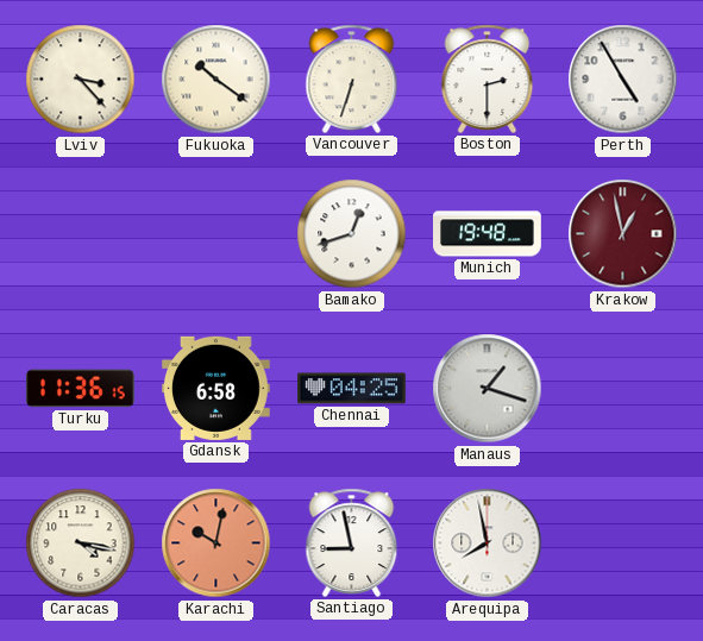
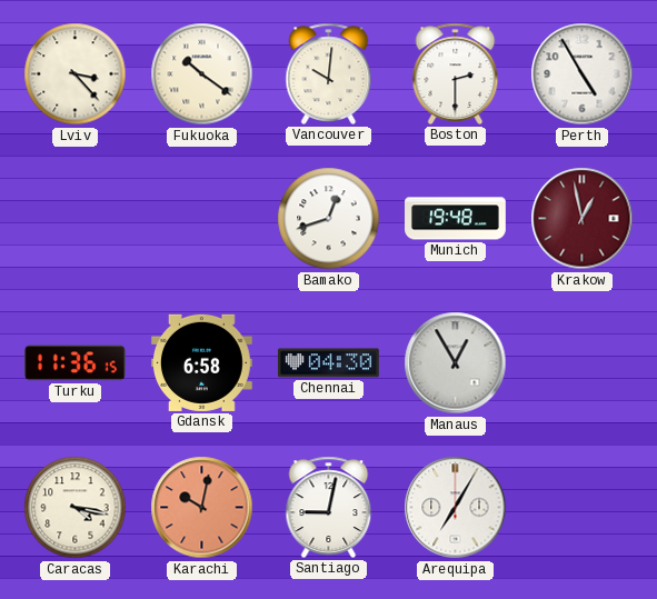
Vancouver: 6:33 -> 10:01
Chennai: 04:25 -> 04:30
Manaus: 1:18 -> 12:55
Santiago: 8:58 -> 9:02
Arequipa: 7:58 -> 7:05
